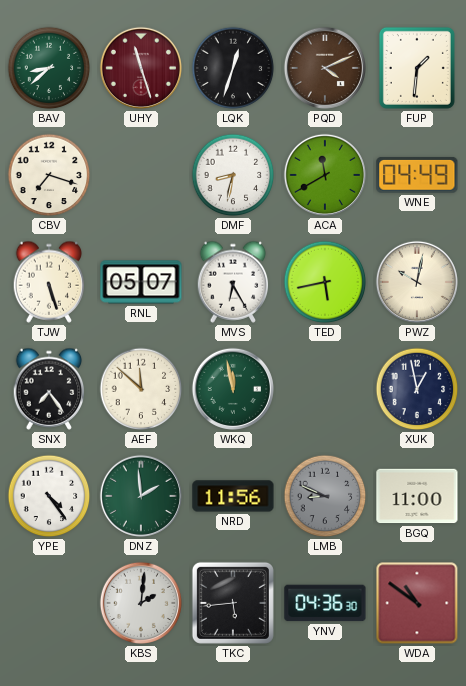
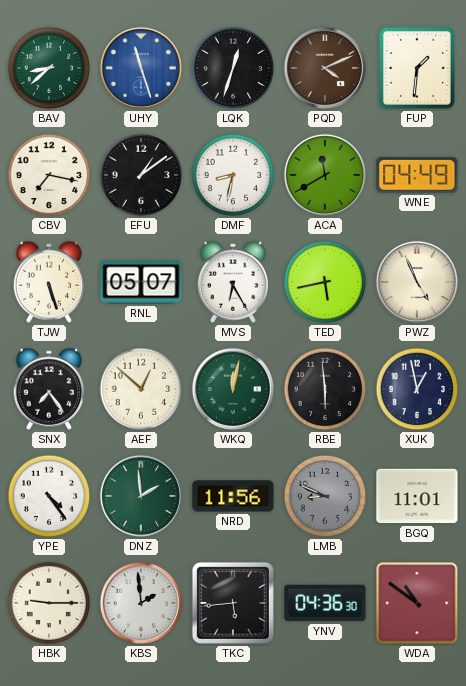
UHY dial: burgundy -> blue
CBV: 7:18 -> 7:17
EFU: none -> 1:09
PWZ: 10:02 -> 4:56
AEF: 11:52 -> 12:52
WKQ: 11:58 -> 12:02
RBE: none -> 5:59
BGQ: 11:00 -> 11:01
HBK: none -> 9:15
KBS: 2:01 -> 1:59
